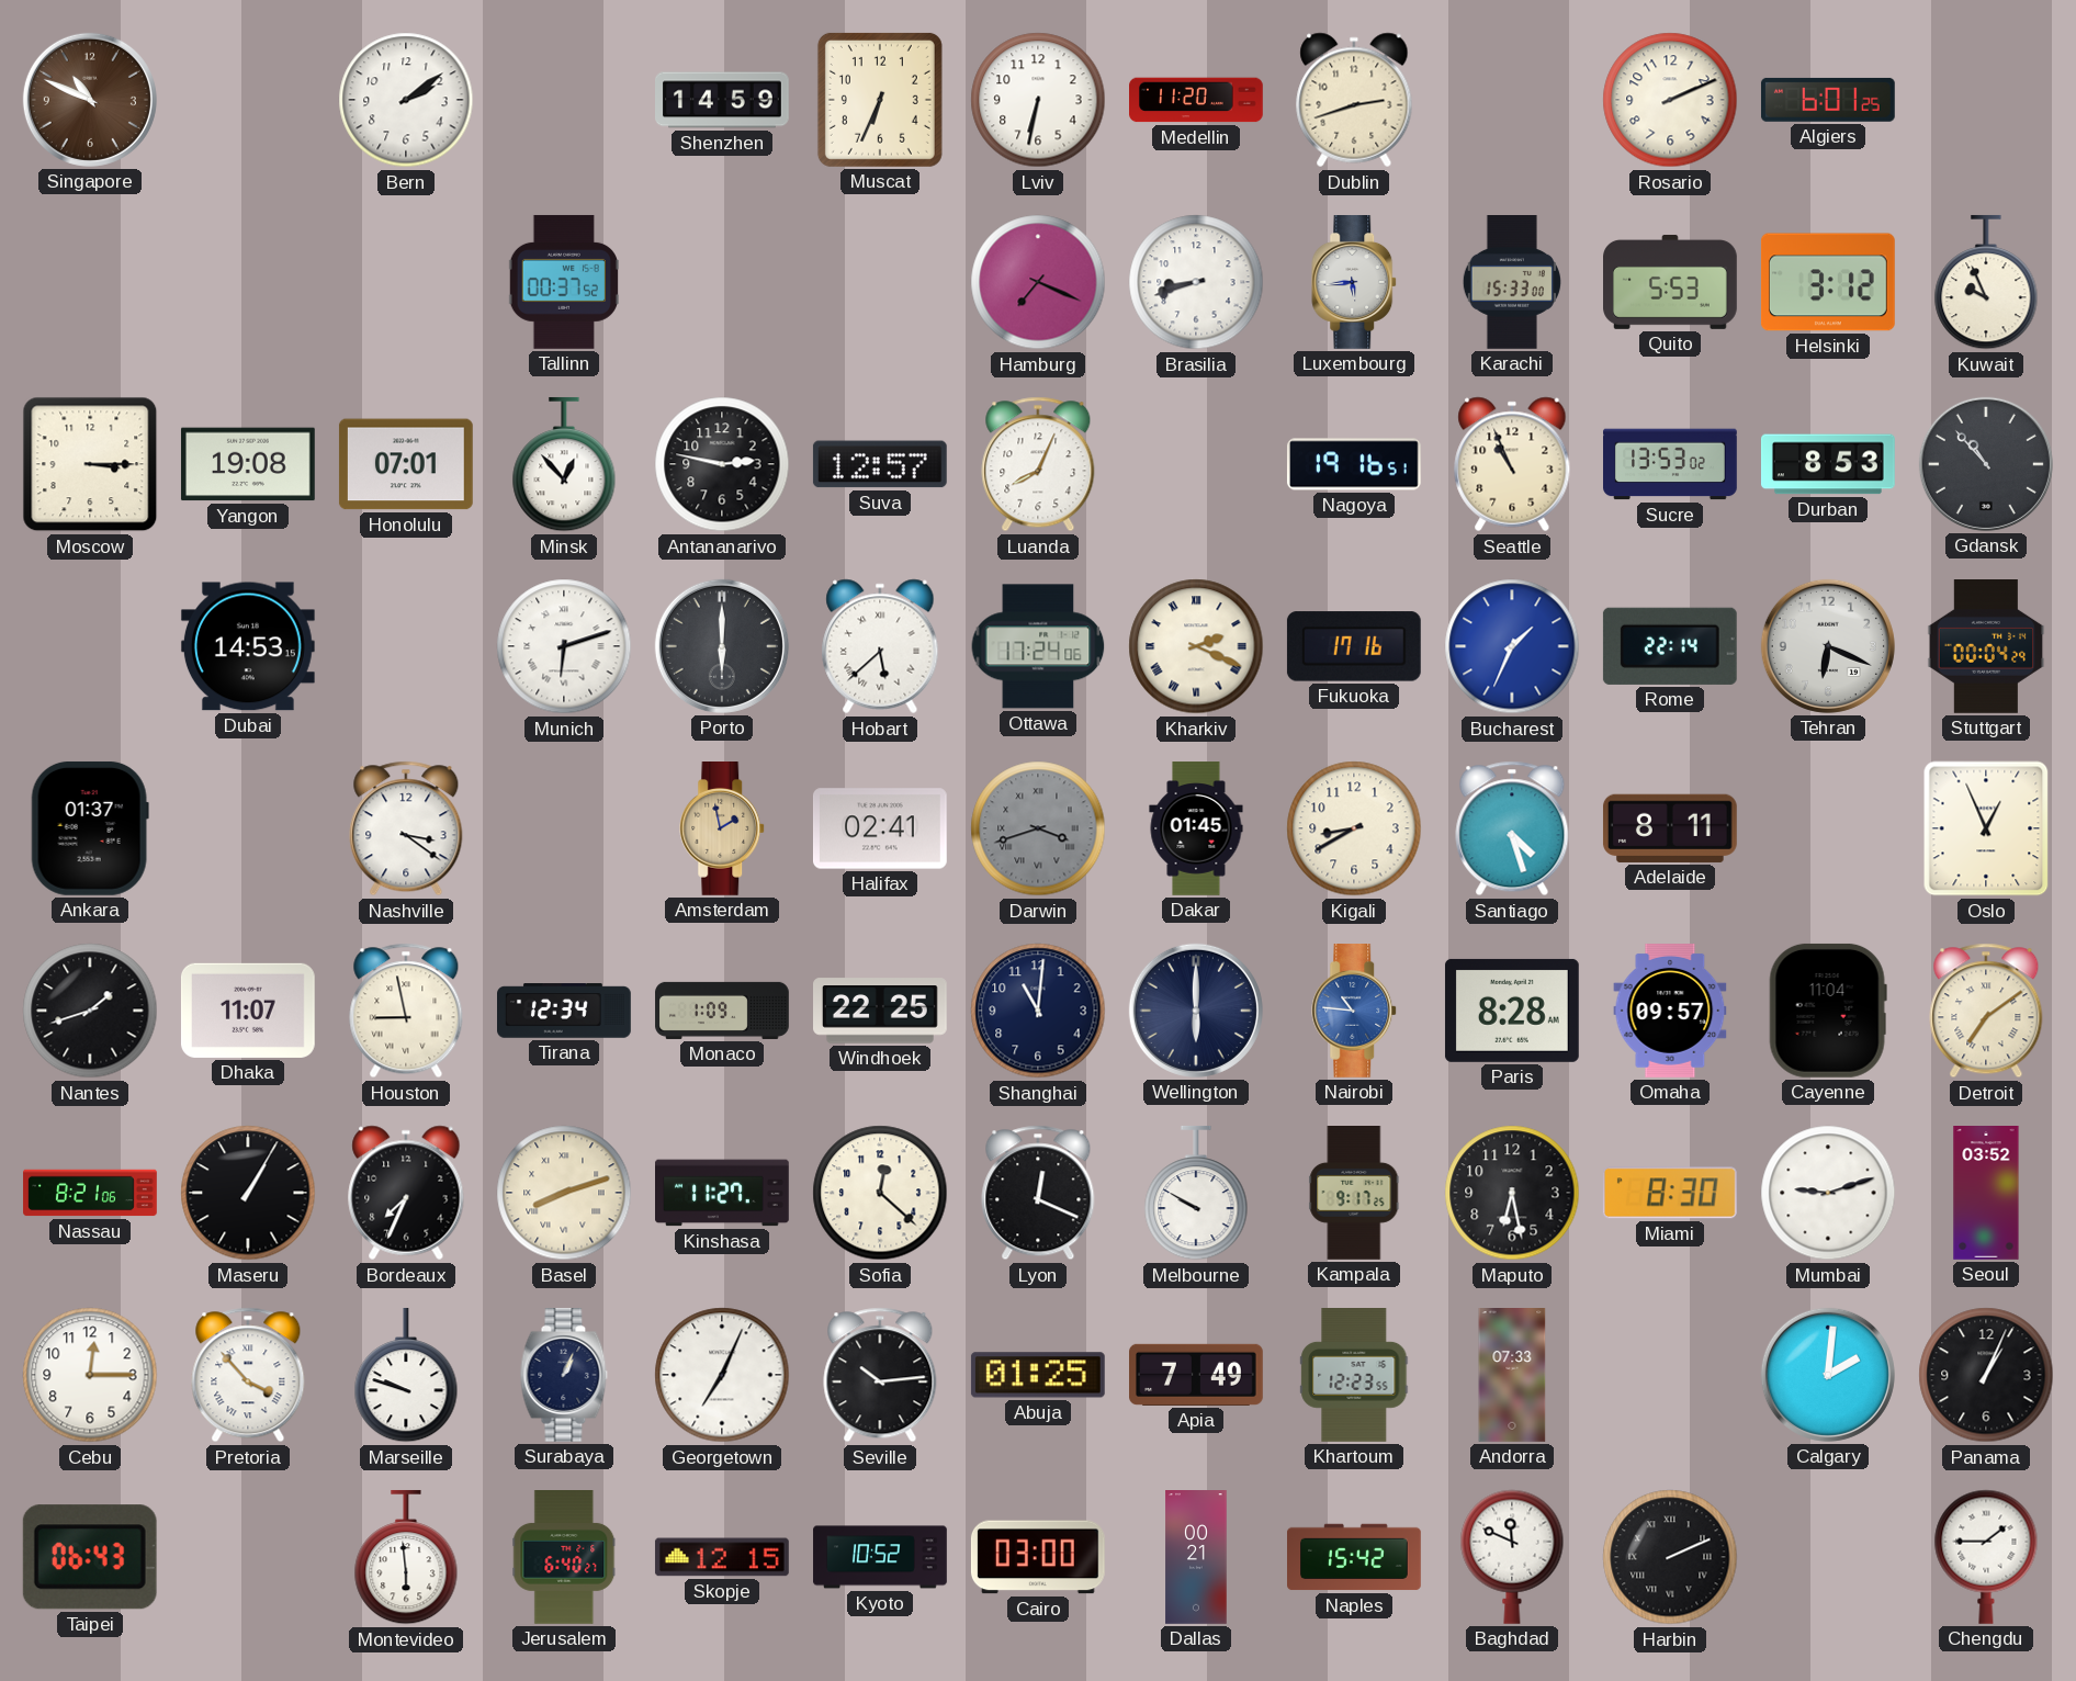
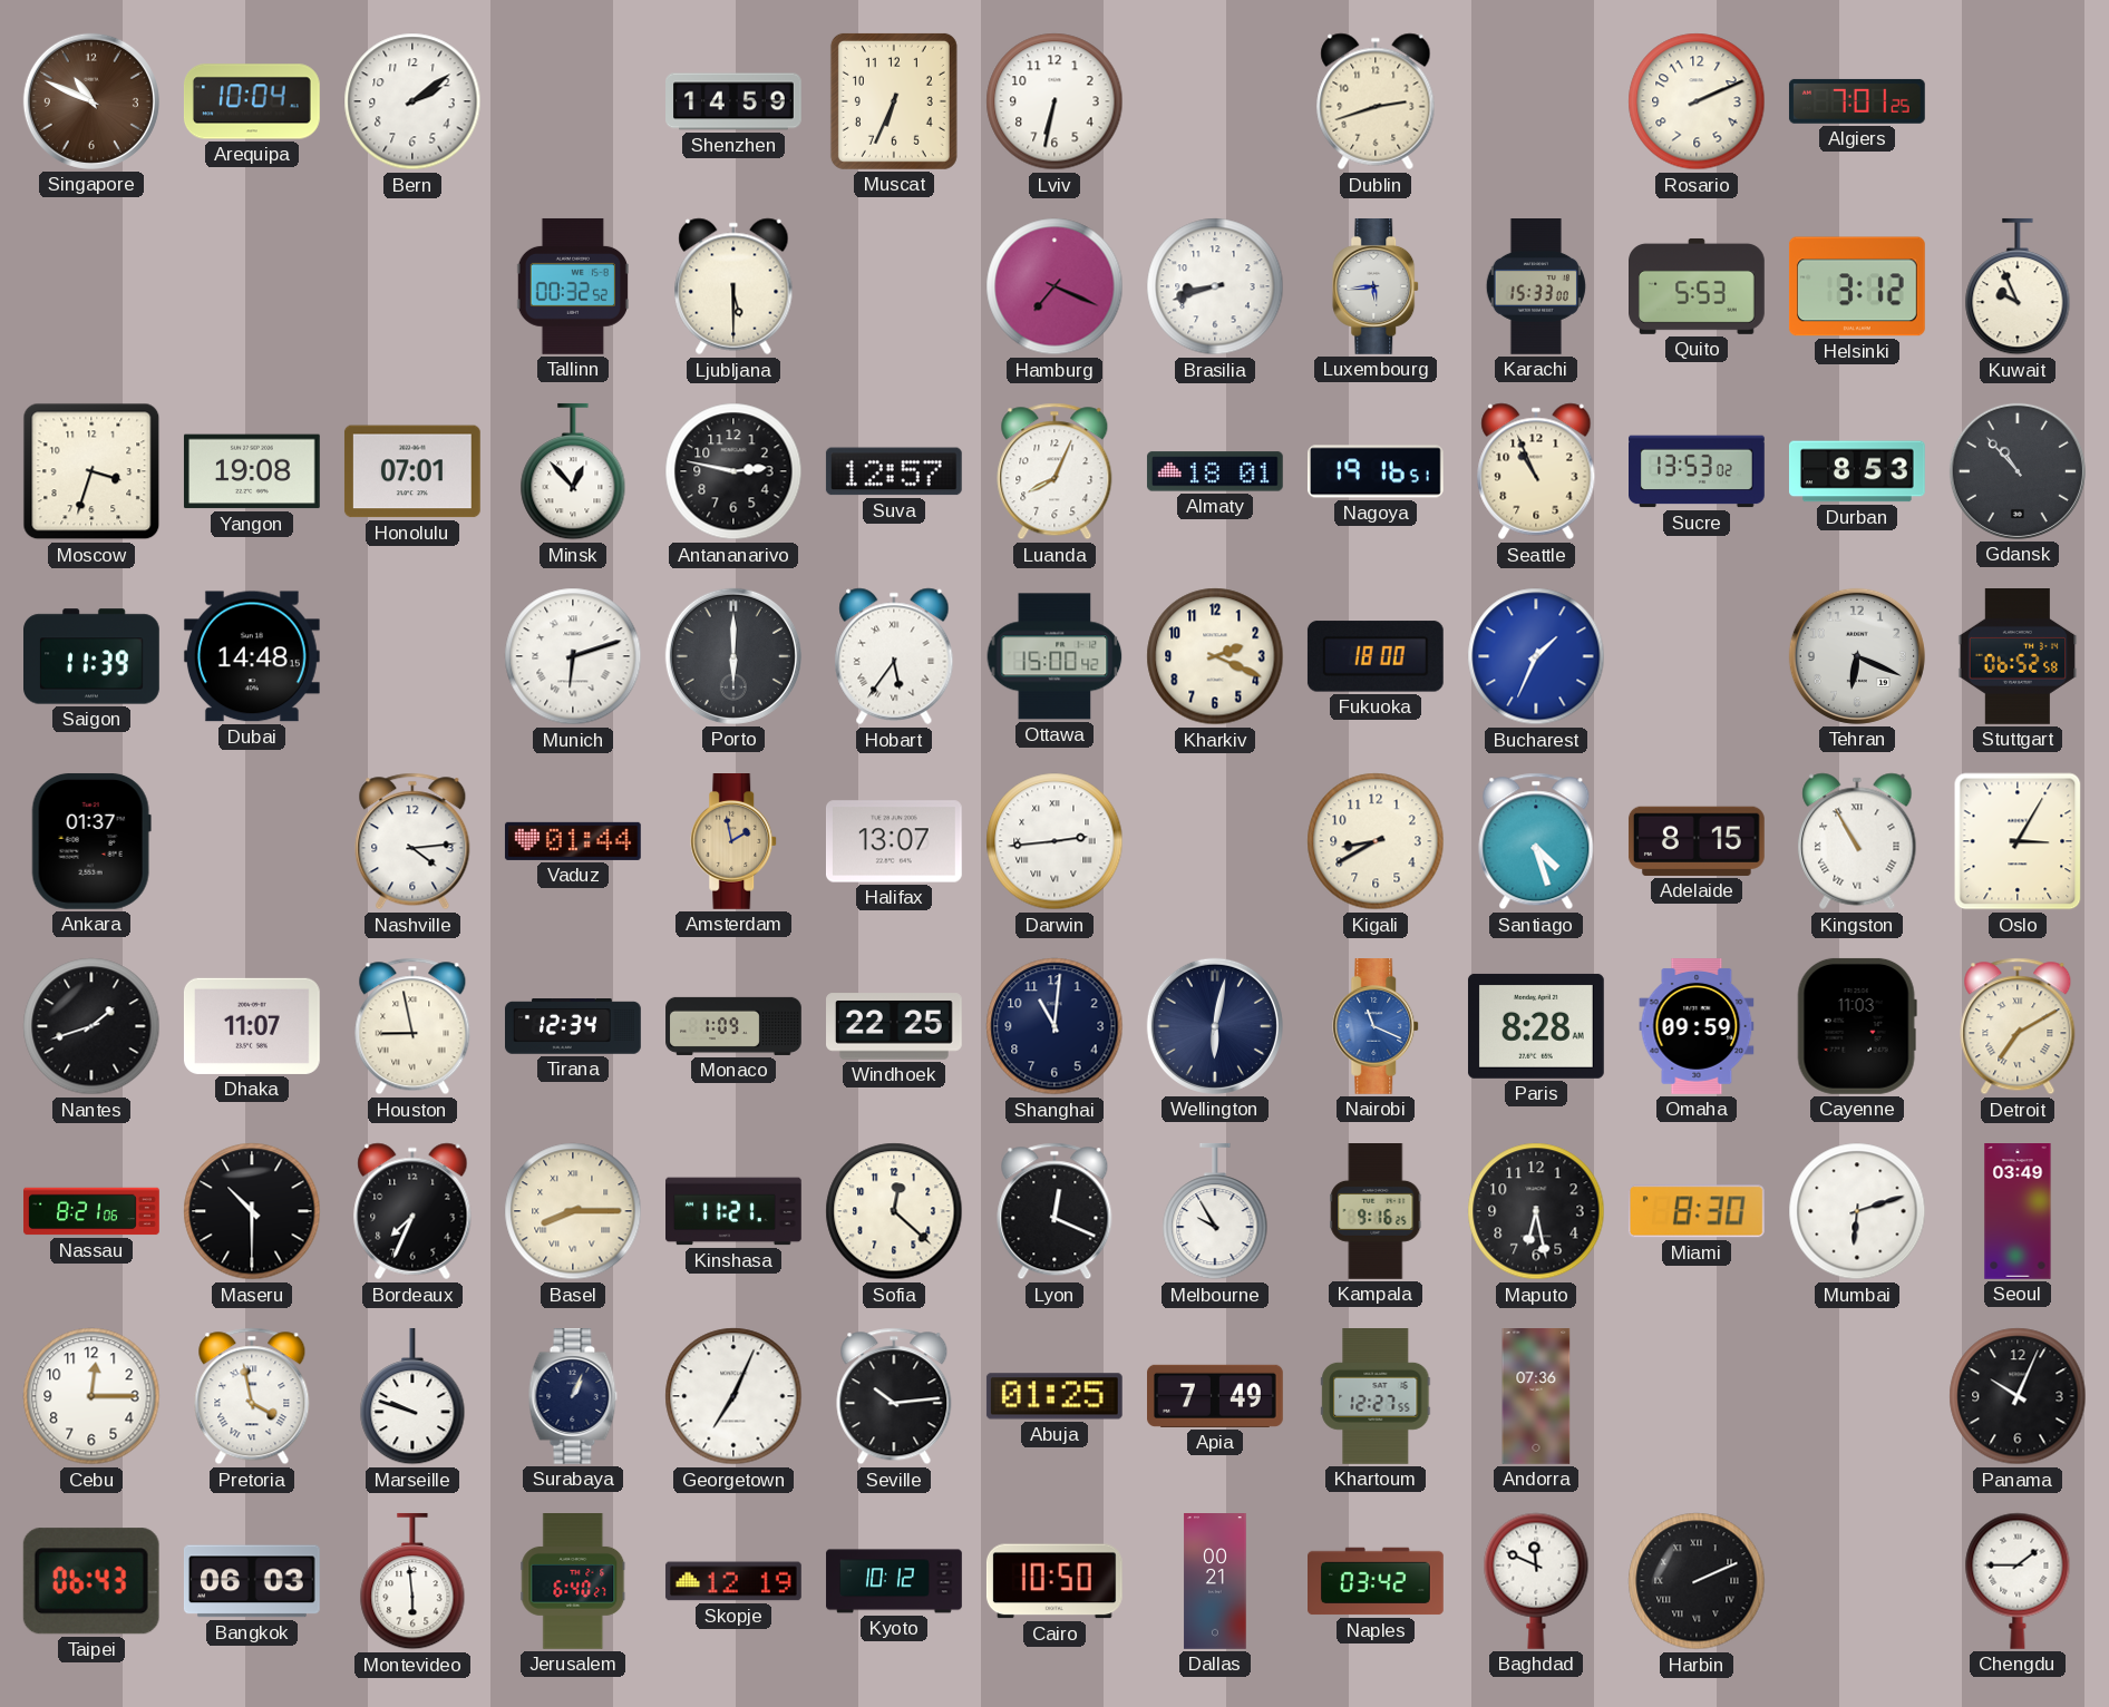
Arequipa: none -> 10:04
Medellin: 11:20 -> none
Algiers: 6:01 -> 7:01
Tallinn: 00:37 -> 00:32
Ljubljana: none -> 5:30
Moscow: 3:15 -> 3:33
Almaty: none -> 18:01
Saigon: none -> 11:39
Dubai: 14:53 -> 14:48
Hobart: 5:38 -> 5:36
Ottawa: 17:24 -> 15:00
Kharkiv numerals: Roman -> Arabic
Fukuoka: 17:16 -> 18:00
Rome: 22:14 -> none
Stuttgart: 00:04 -> 06:52
Nashville: 3:21 -> 4:14
Vaduz: none -> 01:44
Halifax: 02:41 -> 13:07
Darwin: 3:42 -> 2:44
Darwin dial: grey -> white
Dakar: 01:45 -> none
Adelaide: 8:11 -> 8:15
Kingston: none -> 10:55
Oslo: 12:56 -> 3:05
Wellington: 6:00 -> 6:02
Nairobi: 10:46 -> 11:19
Omaha: 09:57 -> 09:59
Cayenne: 11:04 -> 11:03
Detroit: 7:09 -> 7:10
Maseru: 1:05 -> 10:30
Basel: 8:12 -> 8:15
Kinshasa: 11:27 -> 11:21
Melbourne: 9:50 -> 9:55
Kampala: 9:17 -> 9:16
Mumbai: 9:12 -> 6:12
Seoul: 03:52 -> 03:49
Pretoria: 3:53 -> 3:58
Khartoum: 12:23 -> 12:27
Andorra: 07:33 -> 07:36
Calgary: 2:01 -> none
Panama: 1:04 -> 10:04
Bangkok: none -> 06:03
Skopje: 12:15 -> 12:19
Kyoto: 10:52 -> 10:12
Cairo: 03:00 -> 10:50
Naples: 15:42 -> 03:42
